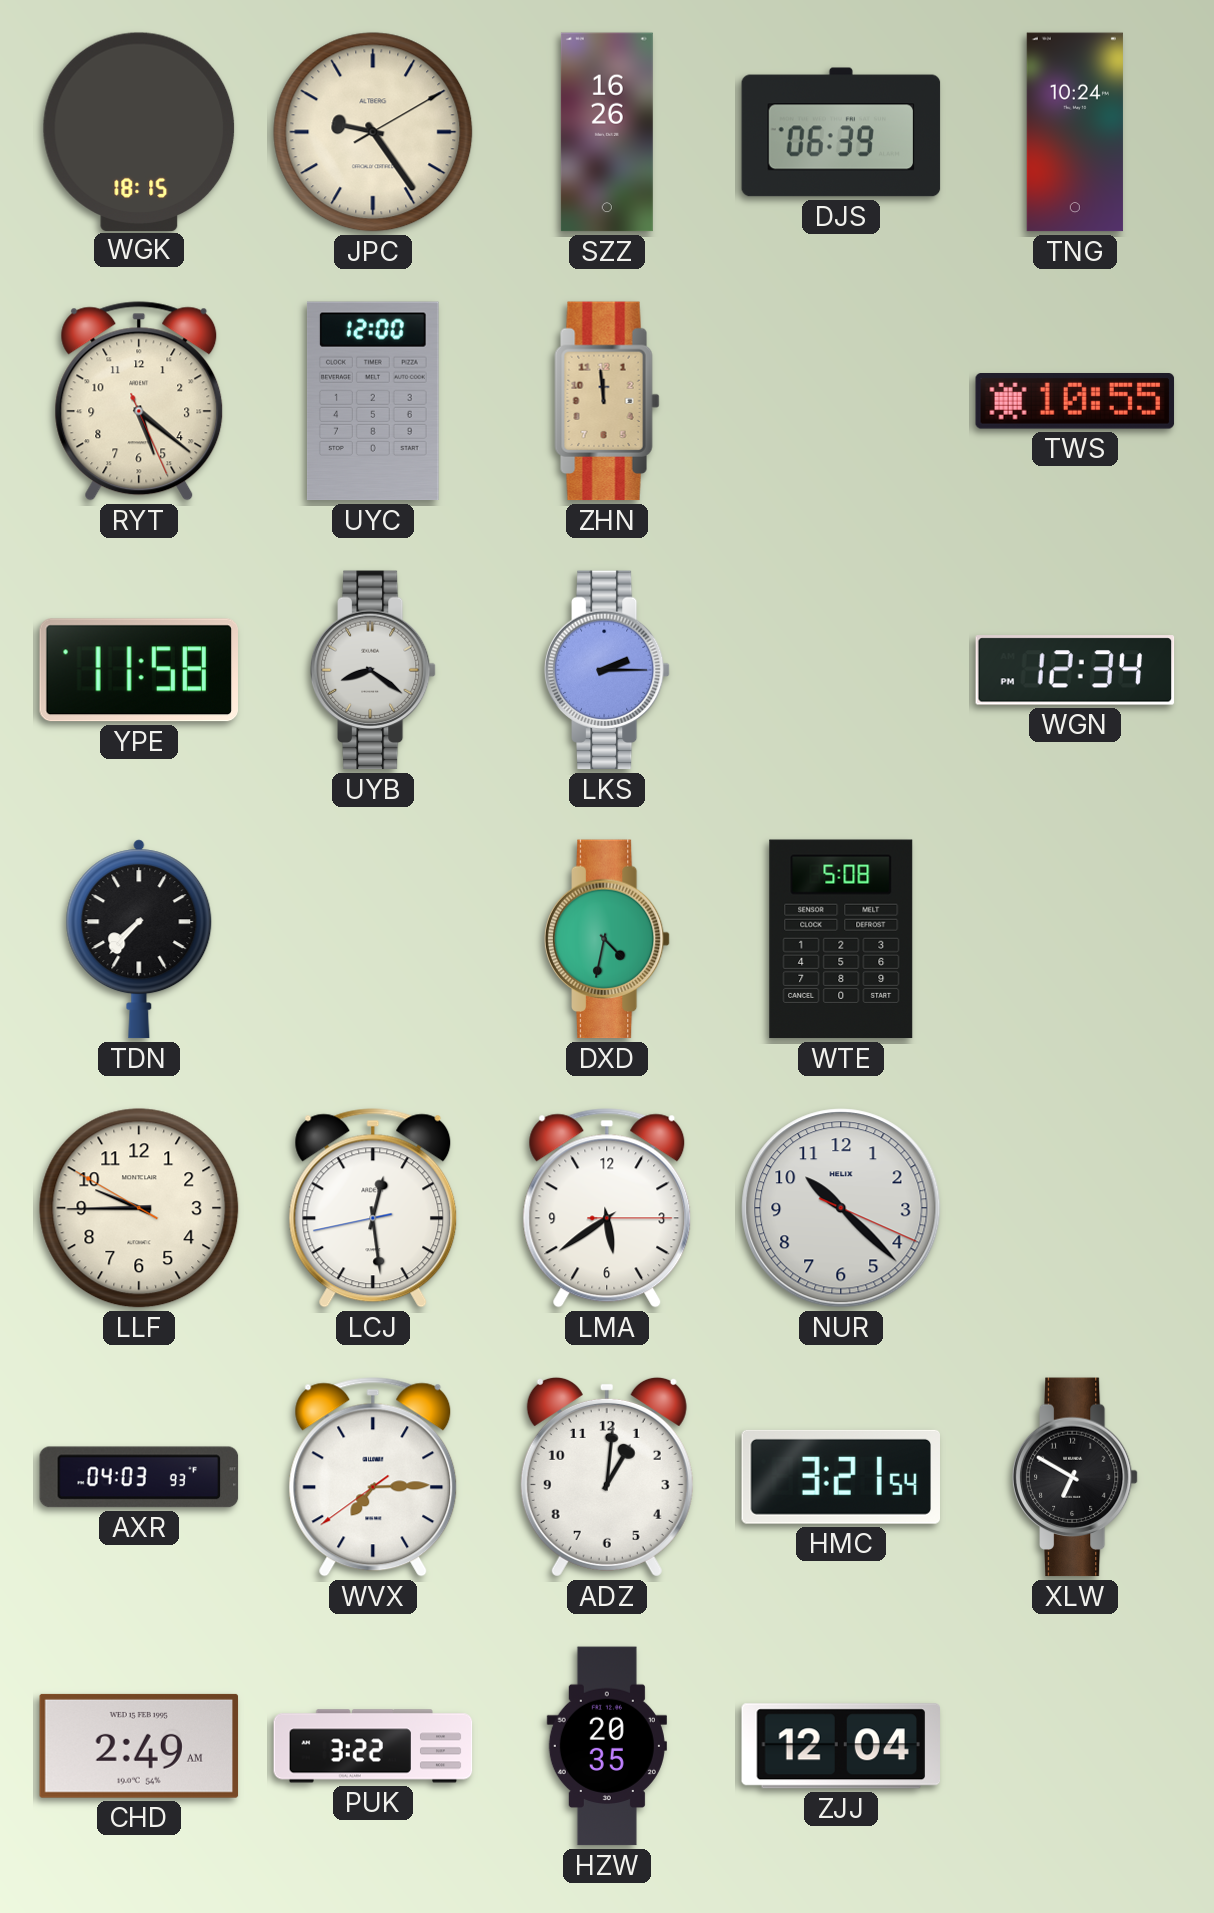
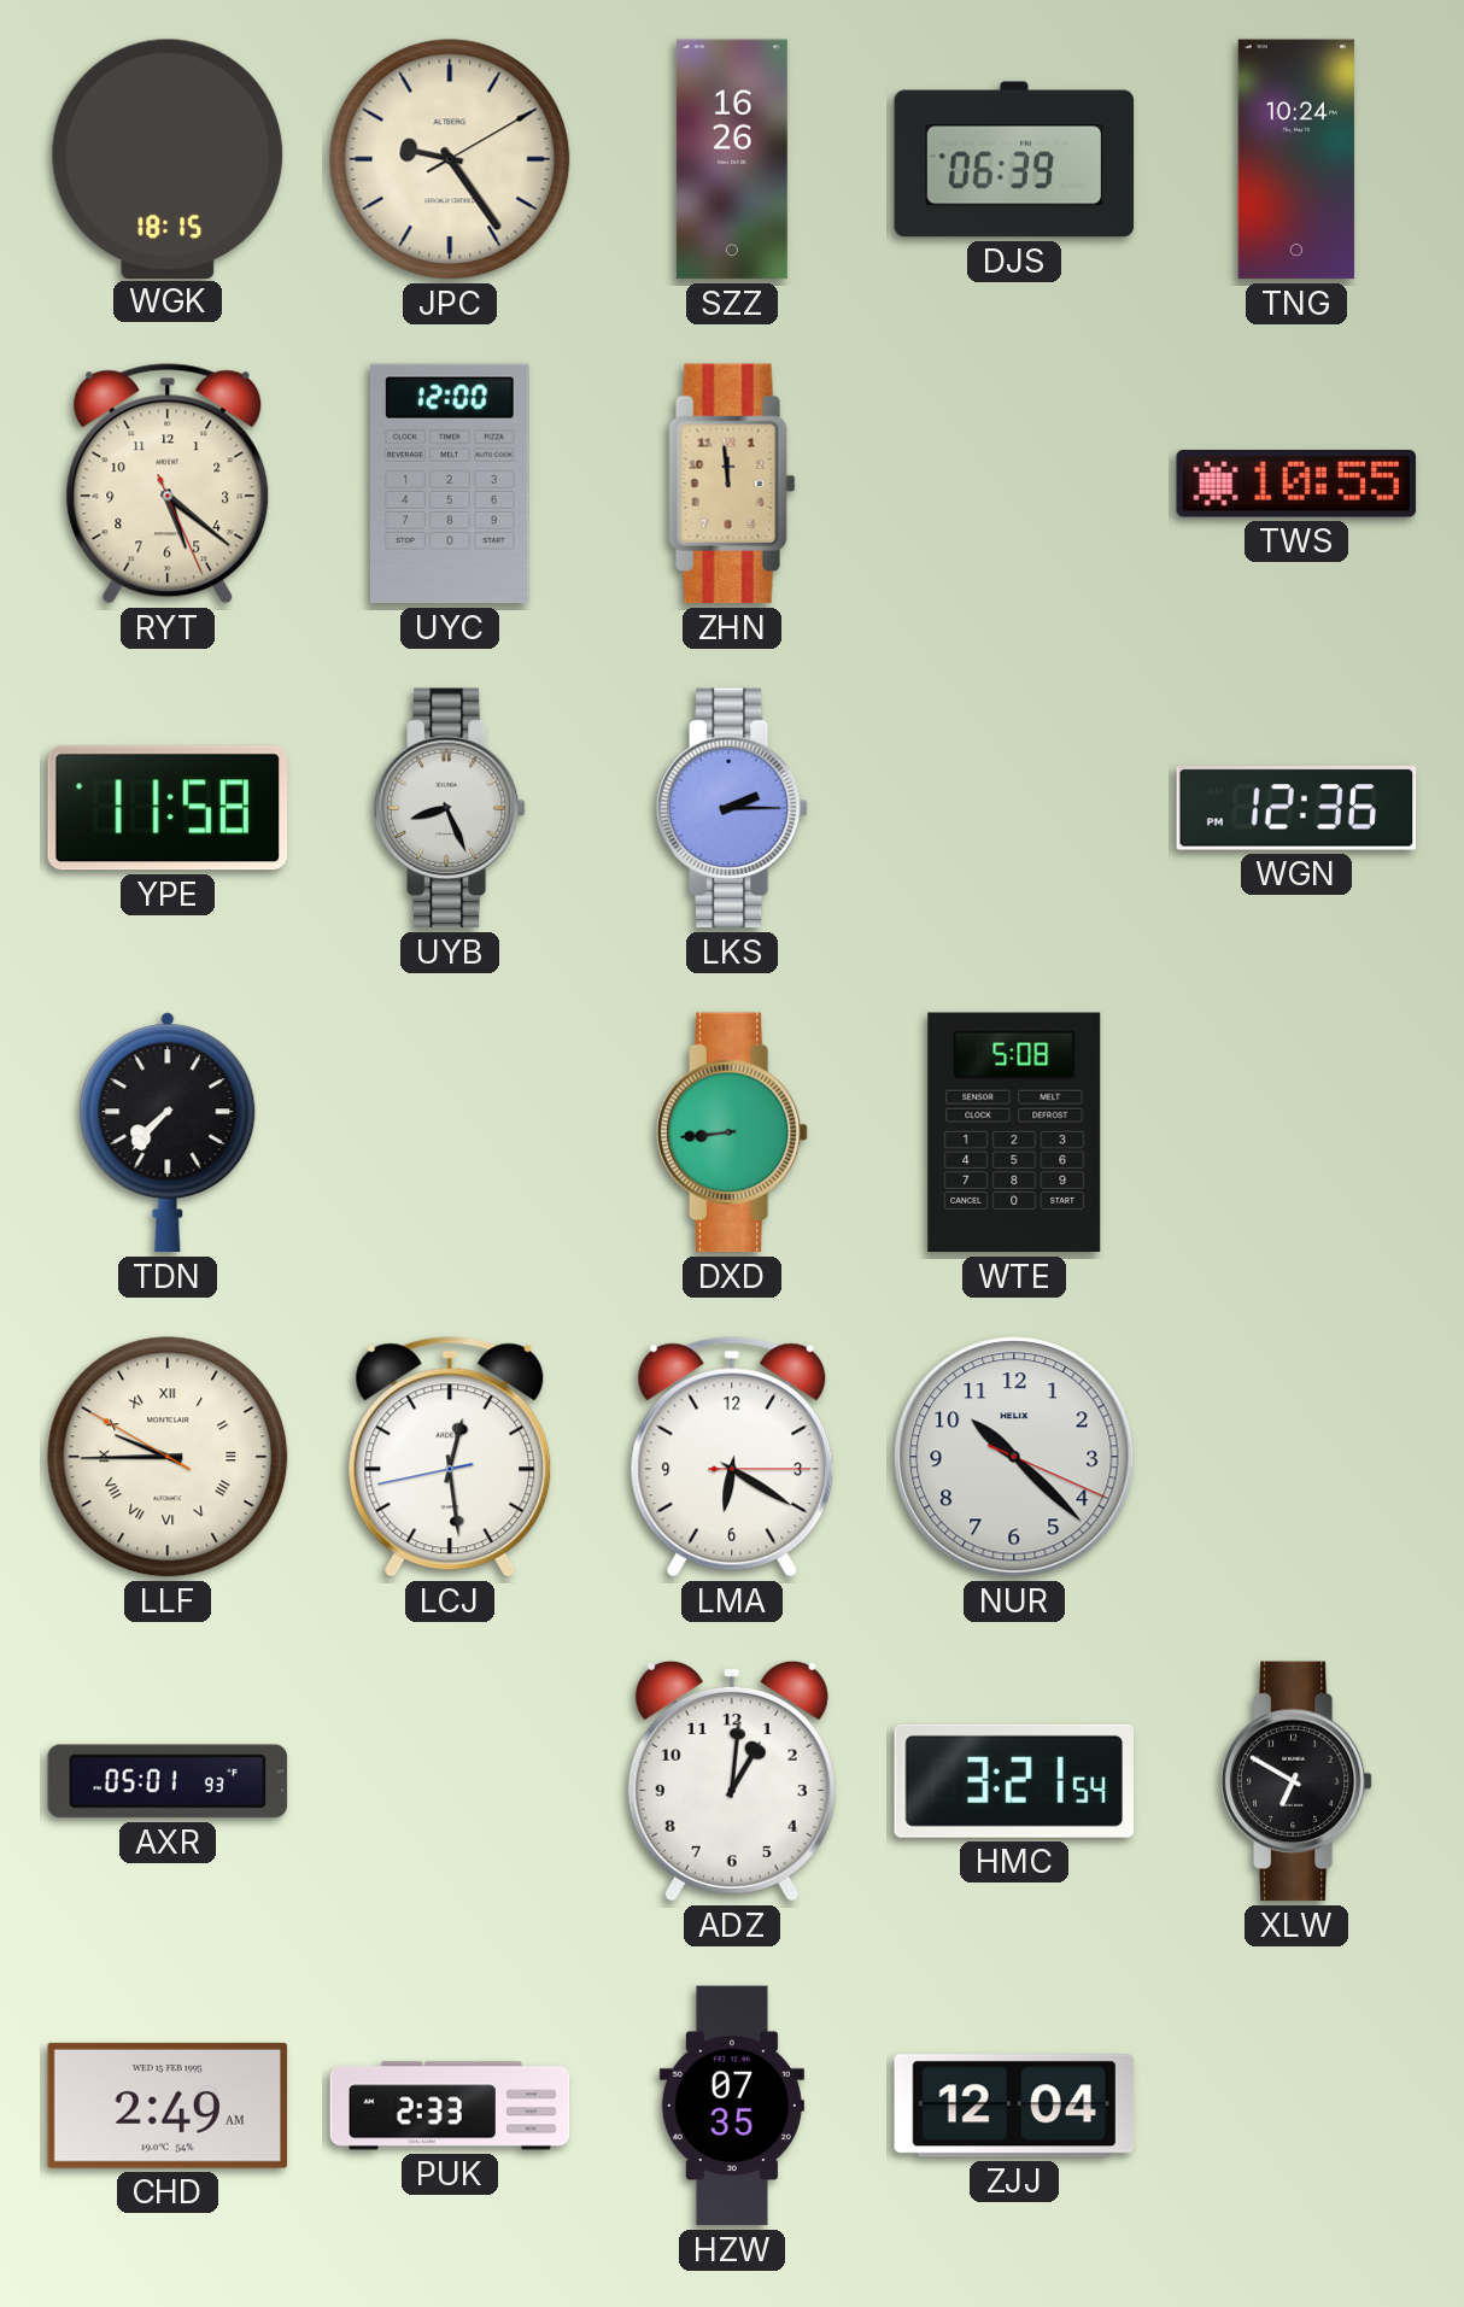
UYB: 8:21 -> 8:26
WGN: 12:34 -> 12:36
DXD: 4:32 -> 8:44
LLF numerals: Arabic -> Roman
LMA: 5:39 -> 6:20
AXR: 04:03 -> 05:01
WVX: 7:14 -> none
PUK: 3:22 -> 2:33
HZW: 20:35 -> 07:35
